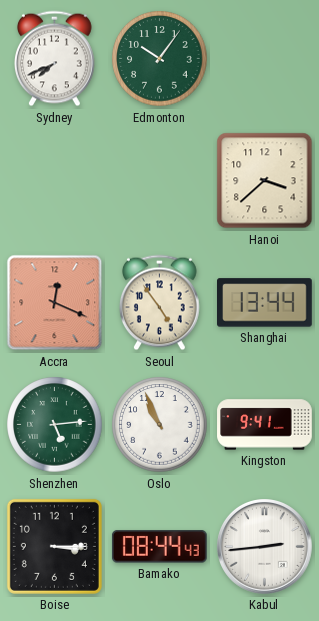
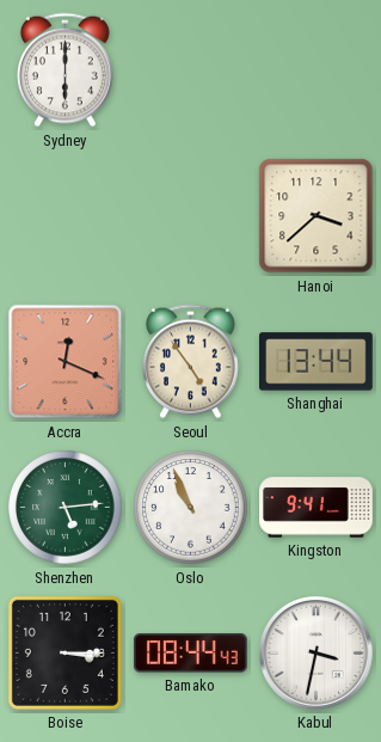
Sydney: 7:41 -> 6:00
Edmonton: 10:06 -> none
Kabul: 2:44 -> 3:32
